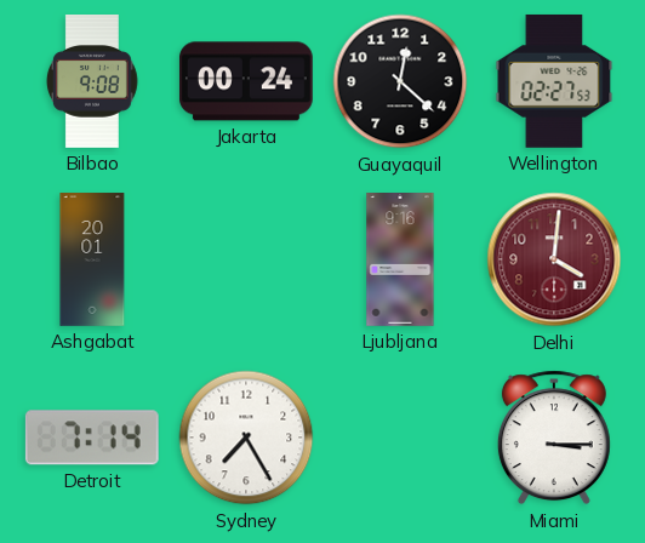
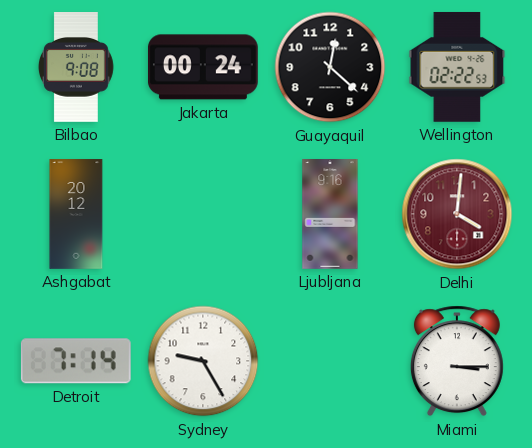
Wellington: 02:27 -> 02:22
Ashgabat: 20:01 -> 20:12
Sydney: 7:25 -> 9:25
